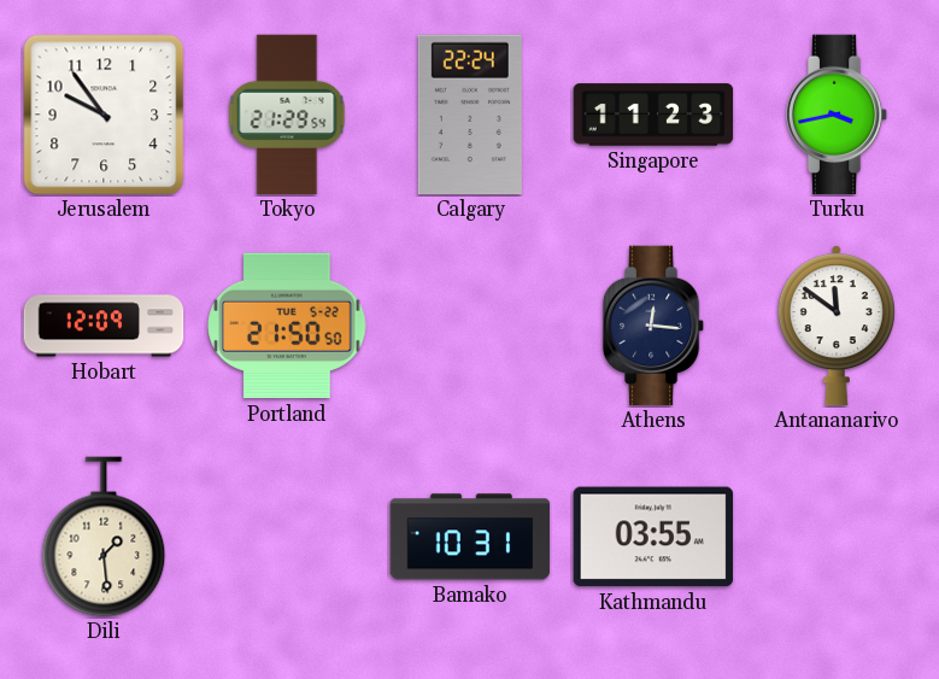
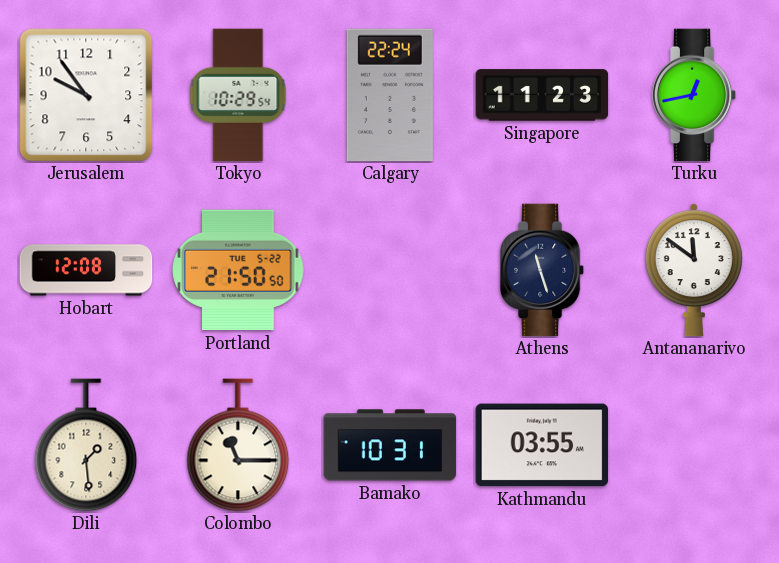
Tokyo: 21:29 -> 10:29
Turku: 3:43 -> 12:43
Hobart: 12:09 -> 12:08
Athens: 12:16 -> 11:27
Colombo: none -> 11:15
